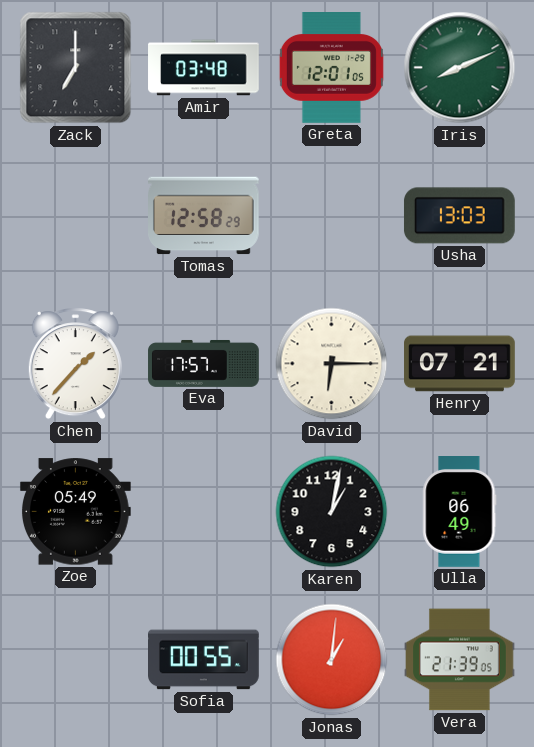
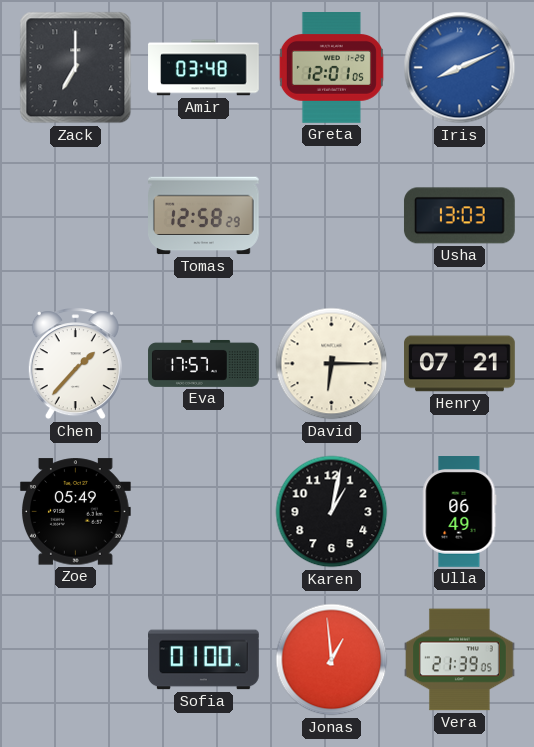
Iris dial: green -> blue
Sofia: 00:55 -> 01:00
Jonas: 1:01 -> 12:59
